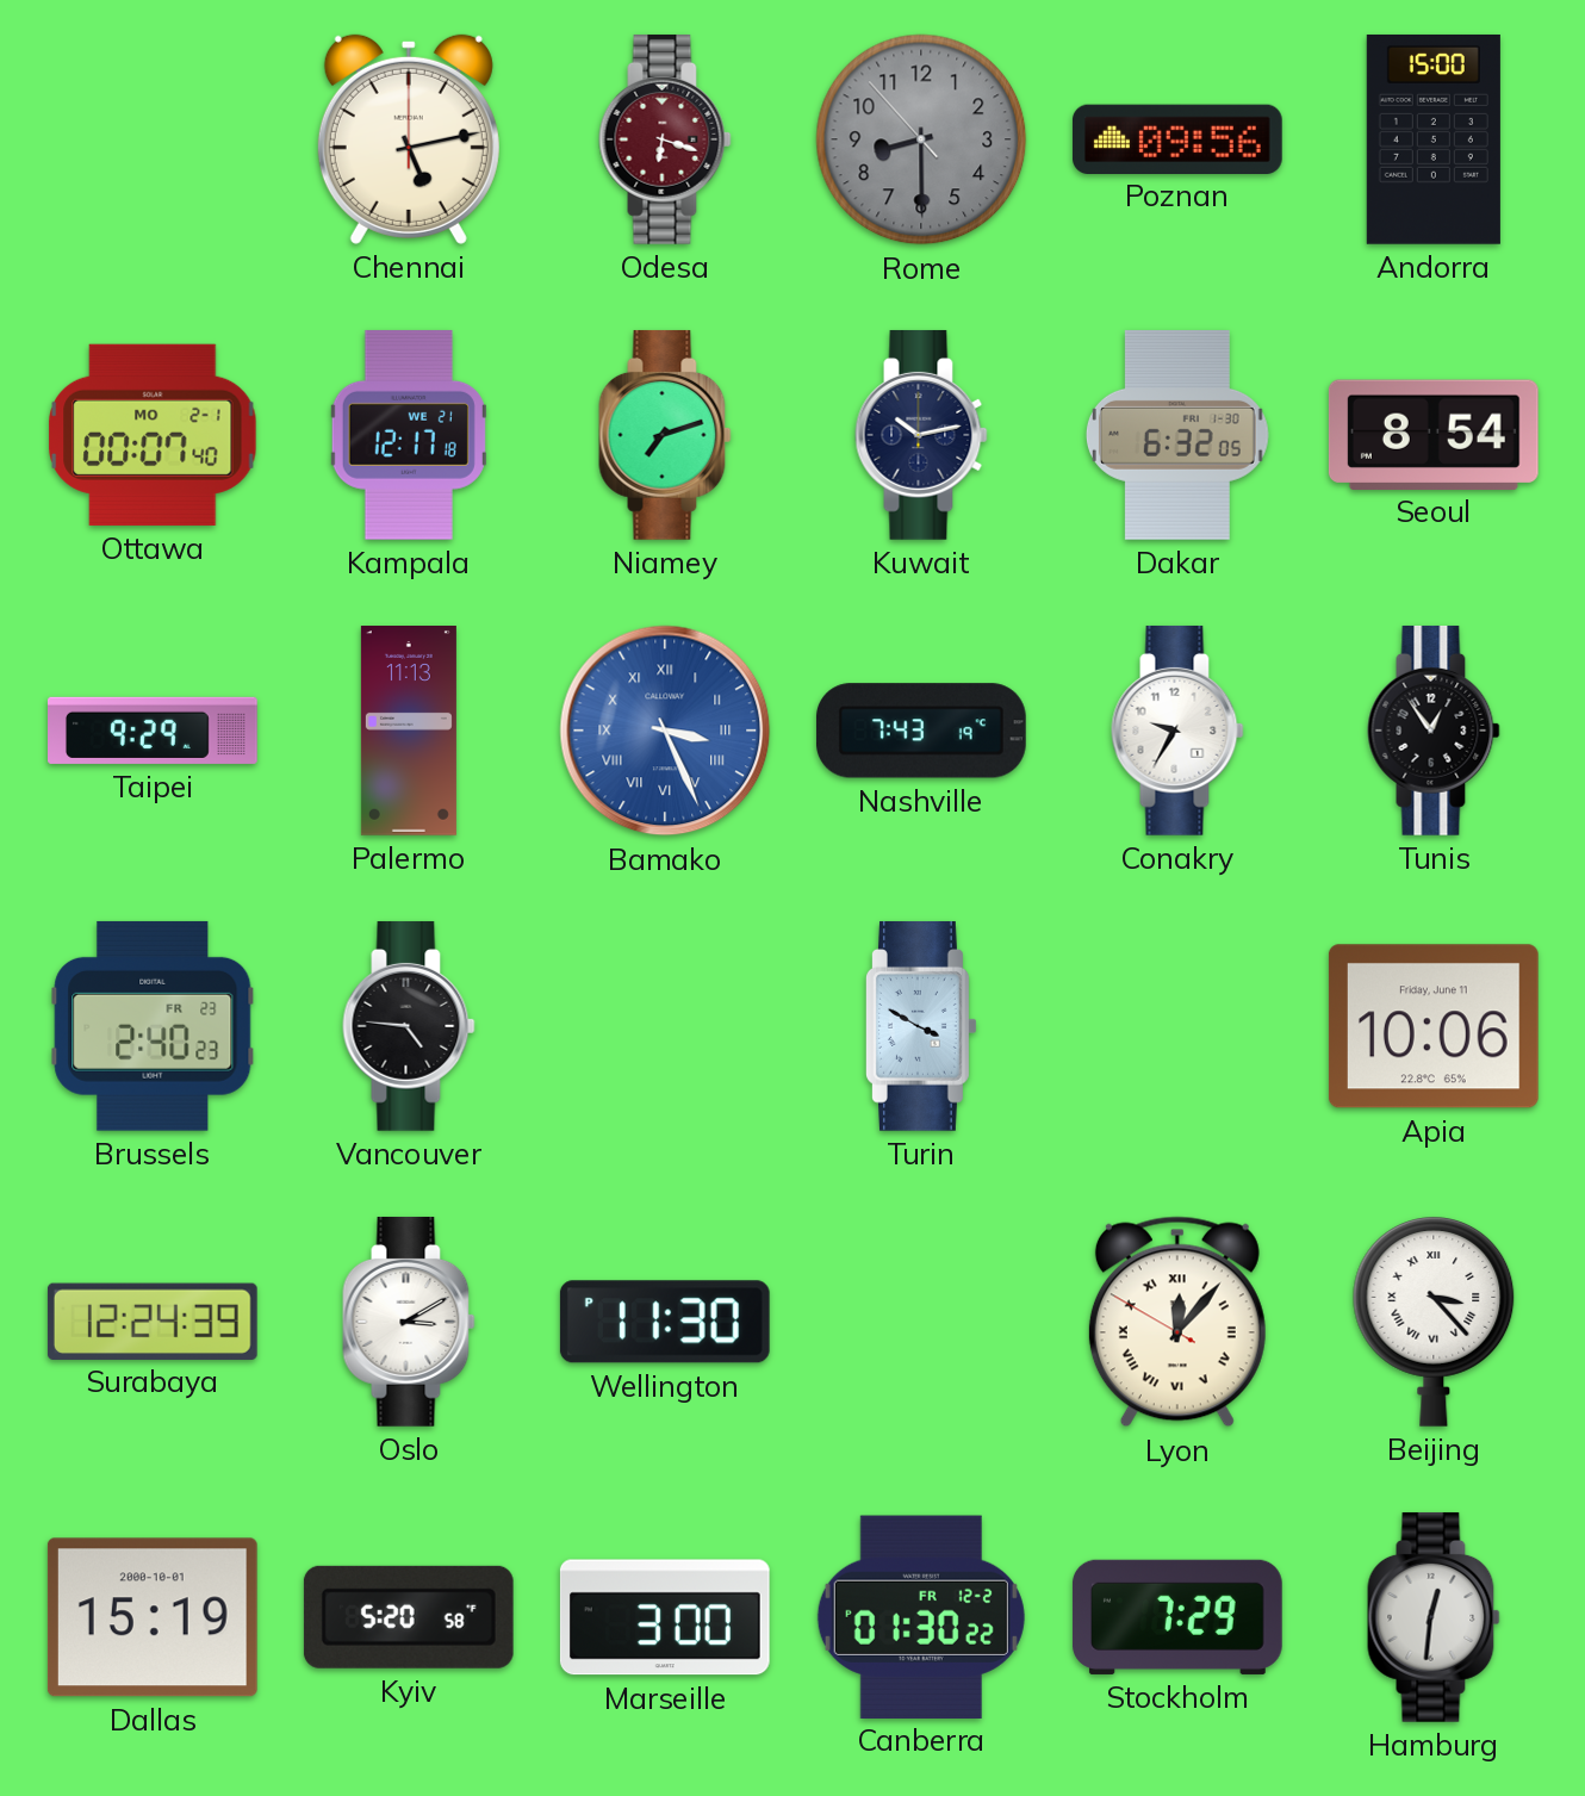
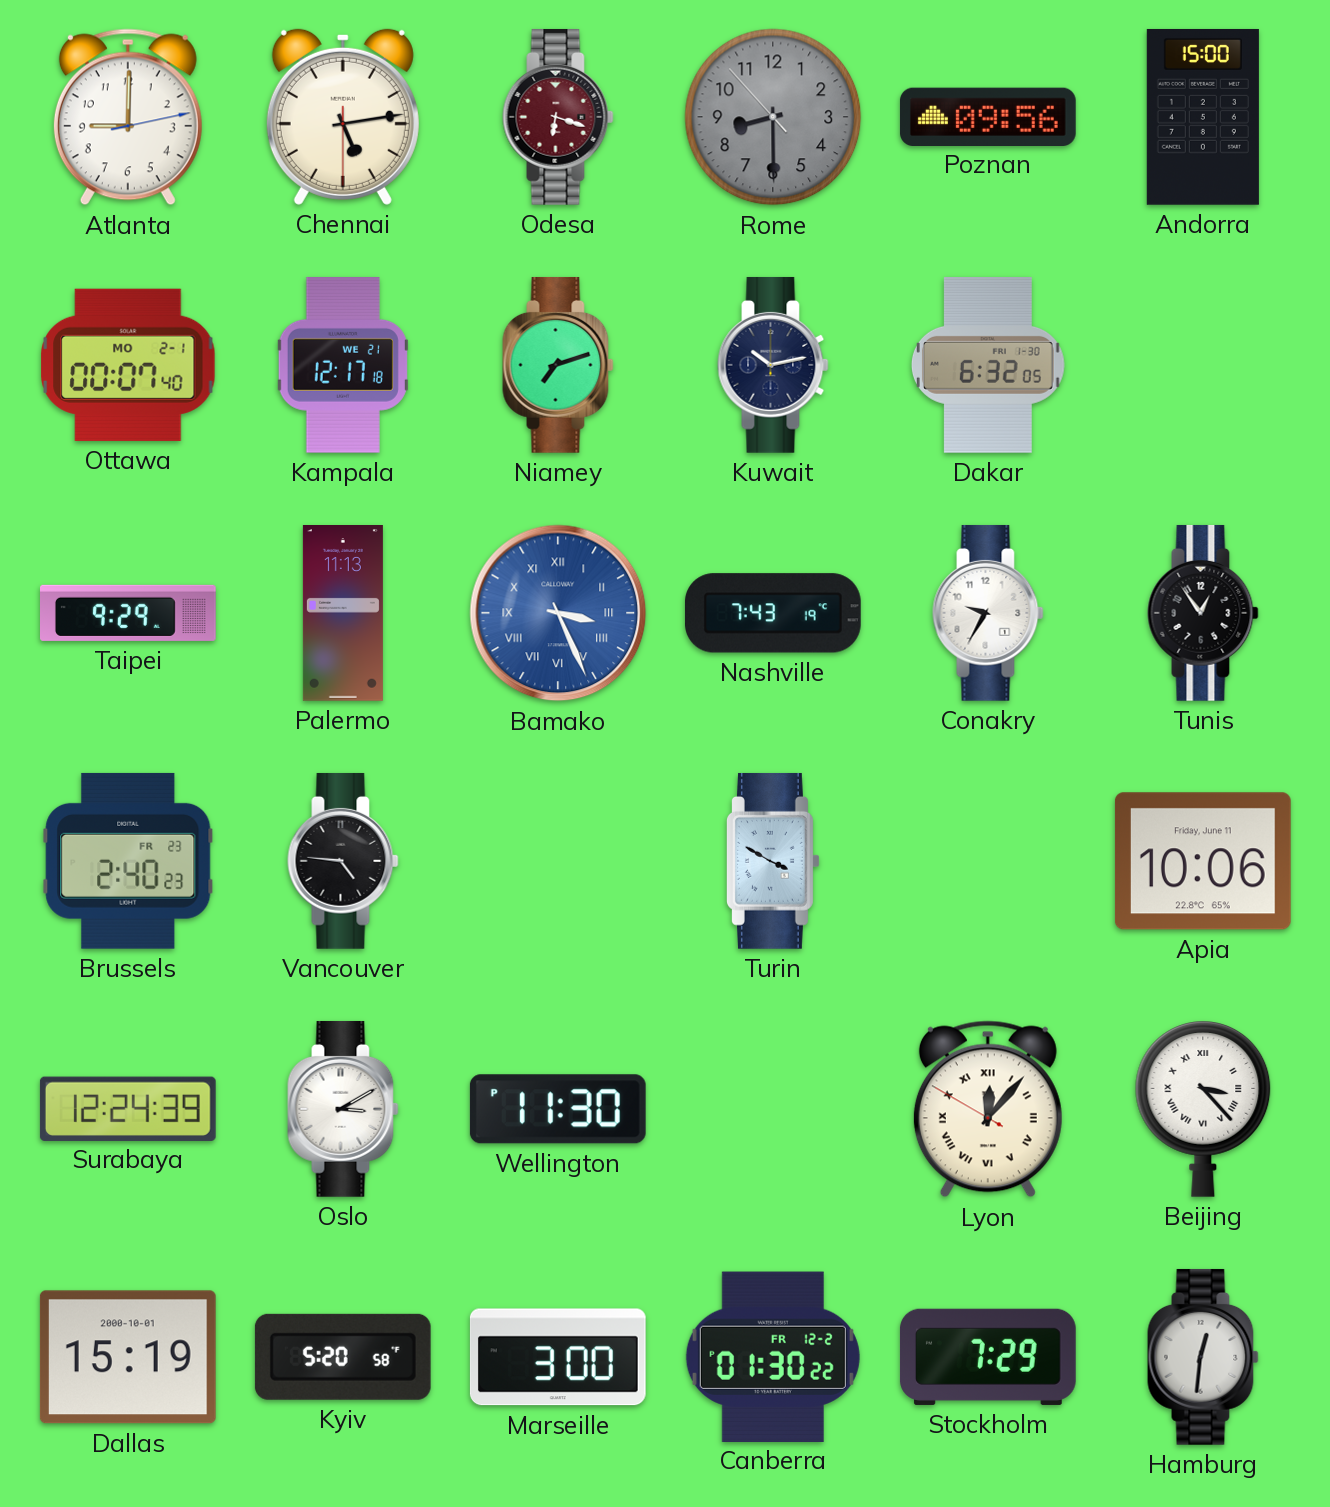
Atlanta: none -> 9:00
Chennai: 5:13:00 -> 5:13:30
Seoul: 8:54 -> none
